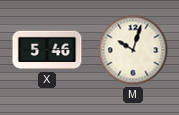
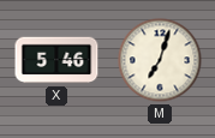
M: 10:03 -> 7:03
